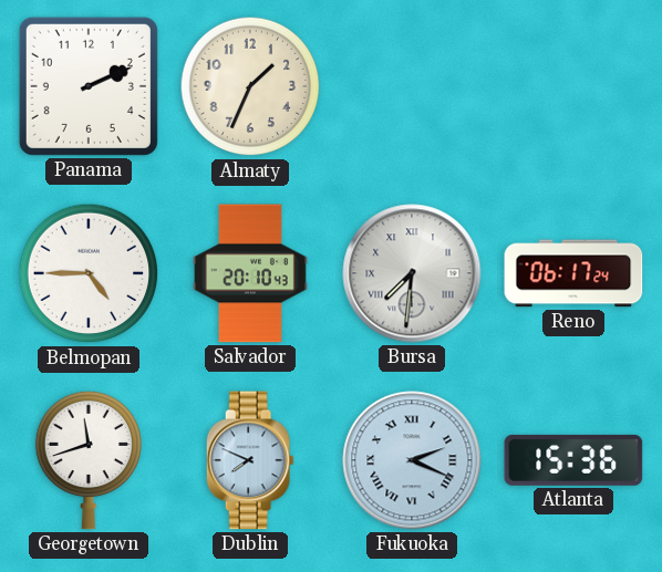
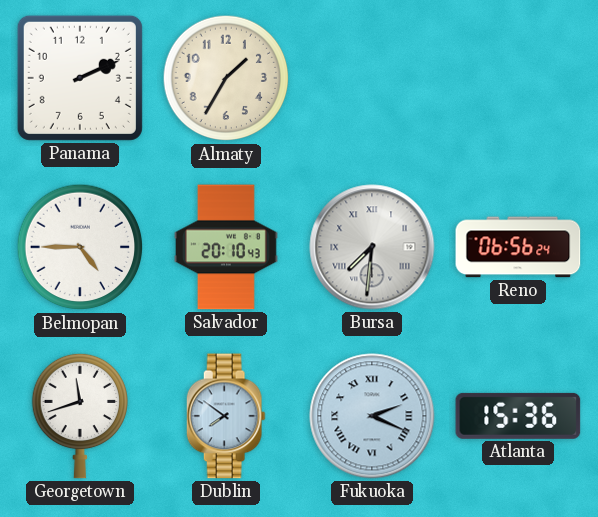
Almaty: 1:34 -> 1:35
Reno: 06:17 -> 06:56
Dublin: 7:49 -> 7:51
